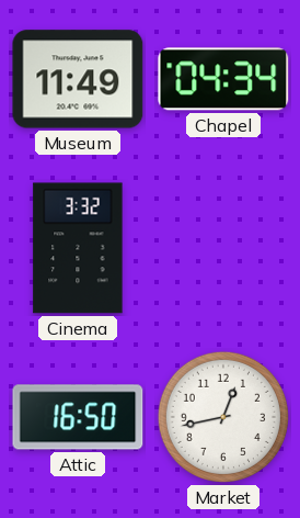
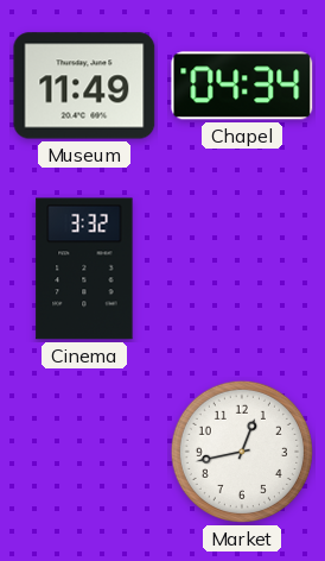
Attic: 16:50 -> none
